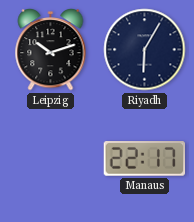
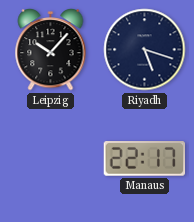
Leipzig: 10:12 -> 10:07
Riyadh: 6:05 -> 5:18
